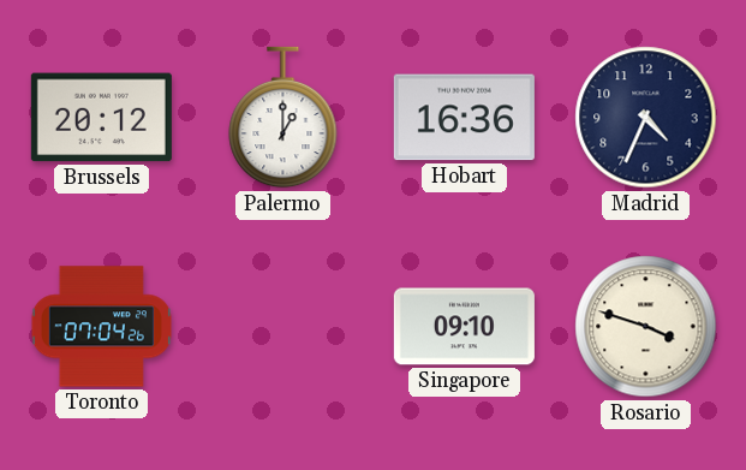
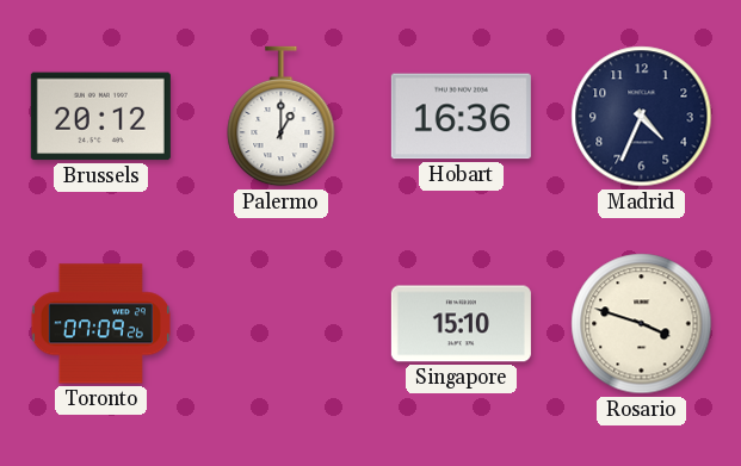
Toronto: 07:04 -> 07:09
Singapore: 09:10 -> 15:10
